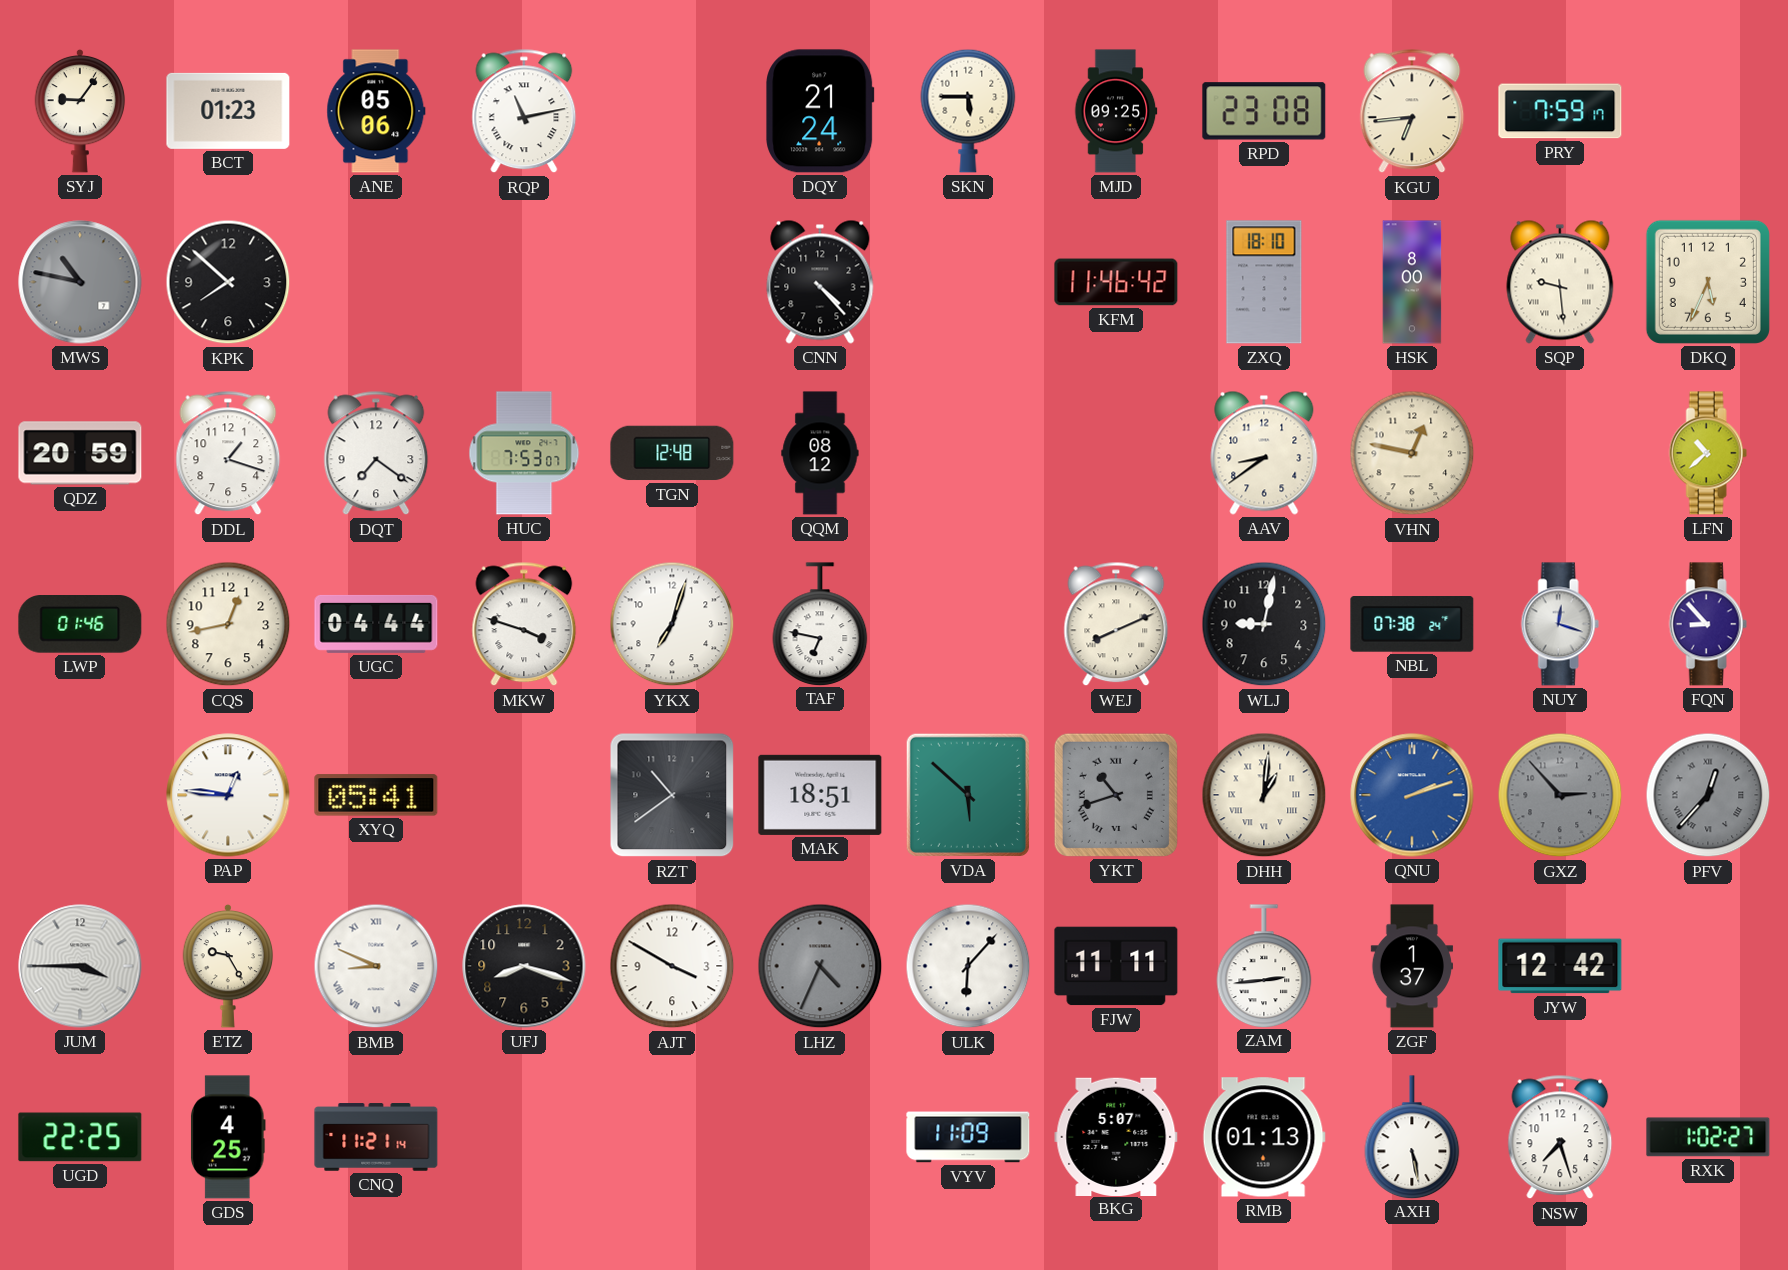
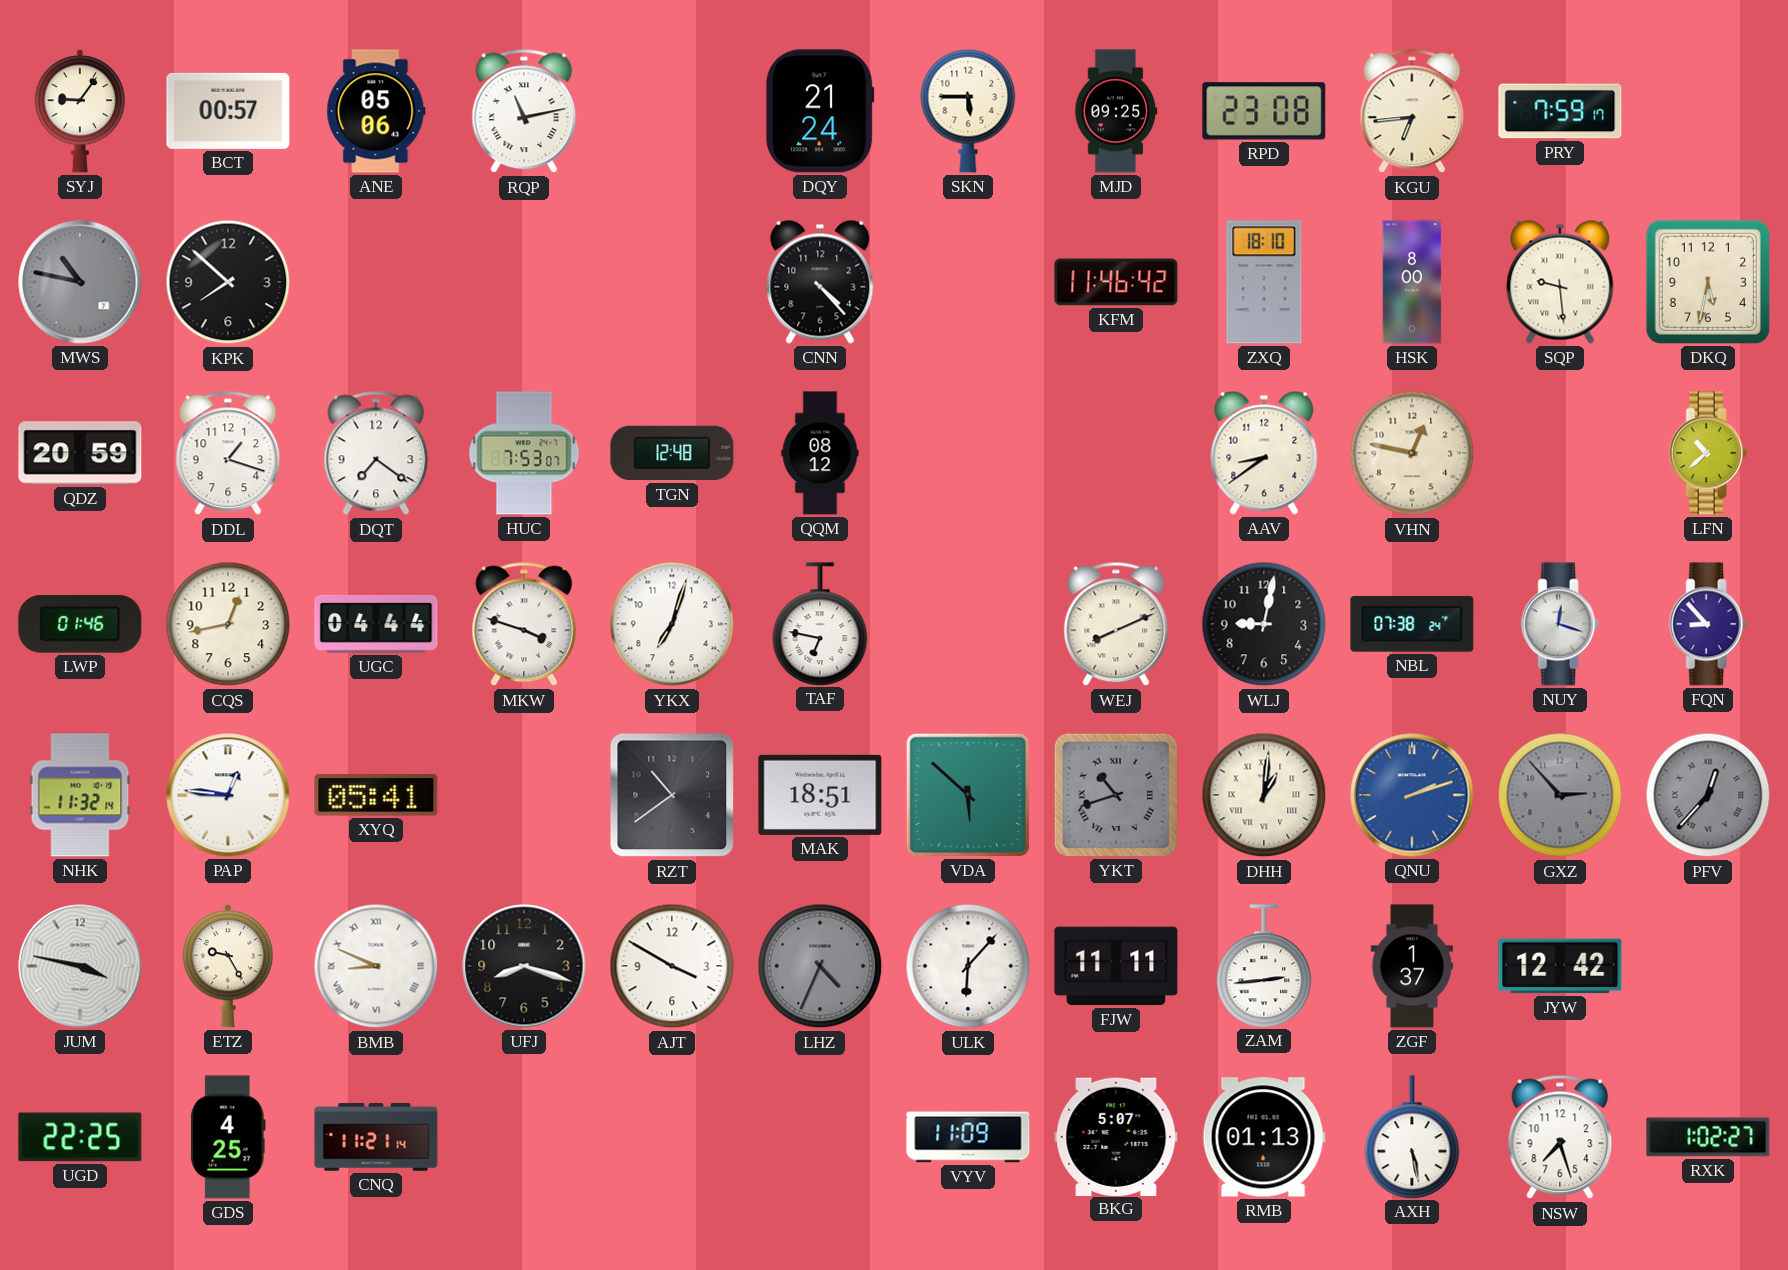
BCT: 01:23 -> 00:57
DKQ: 5:34 -> 5:32
NHK: none -> 11:32
JUM: 3:45 -> 3:47
